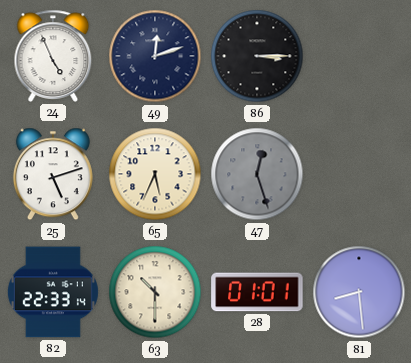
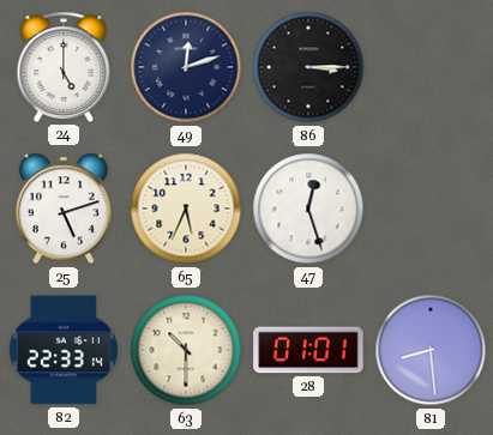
24: 4:56 -> 5:00
47 dial: grey -> white
